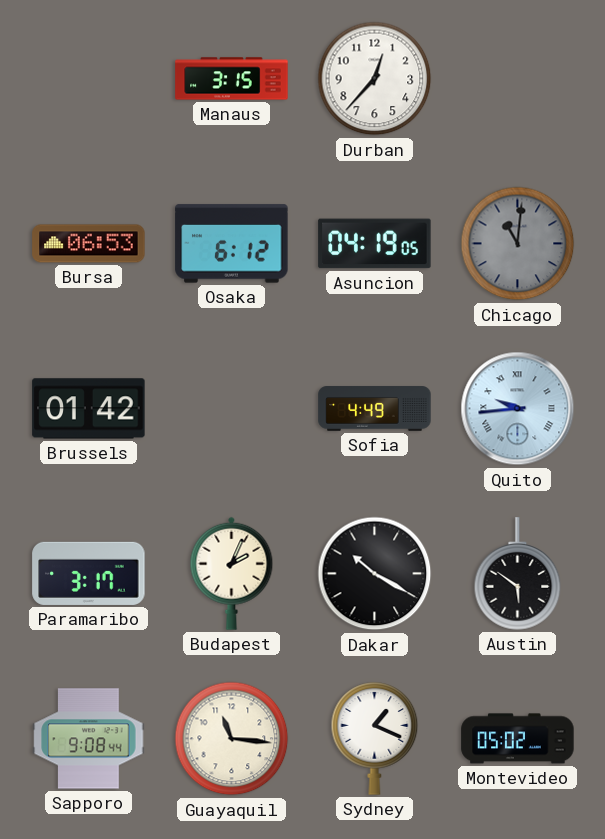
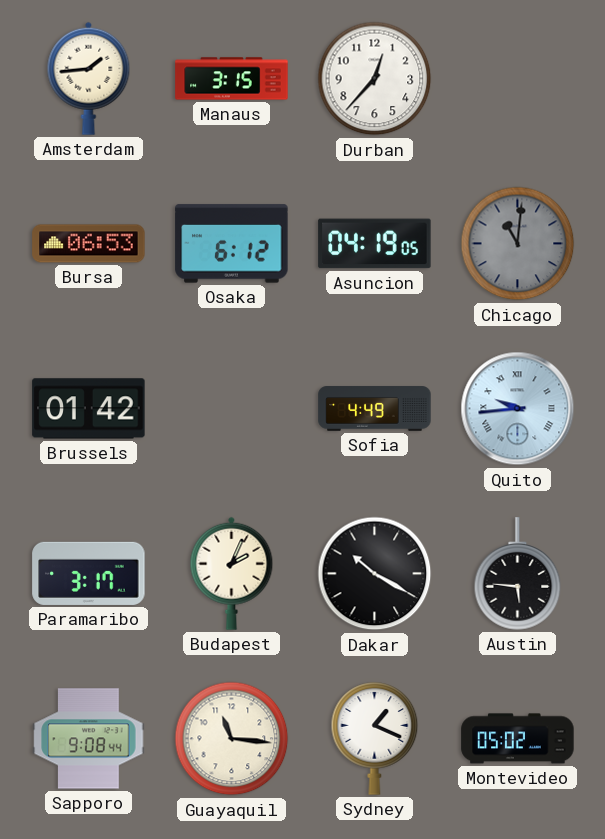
Amsterdam: none -> 1:44
Austin: 5:51 -> 5:46
